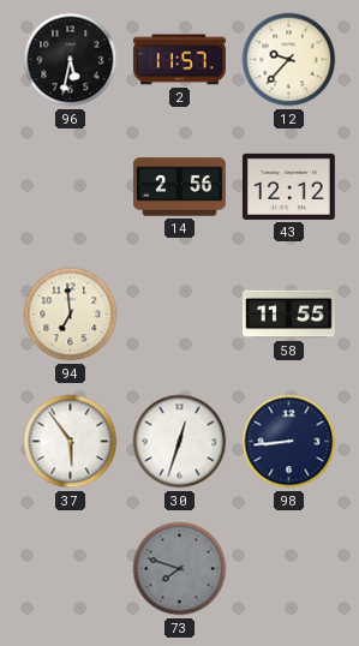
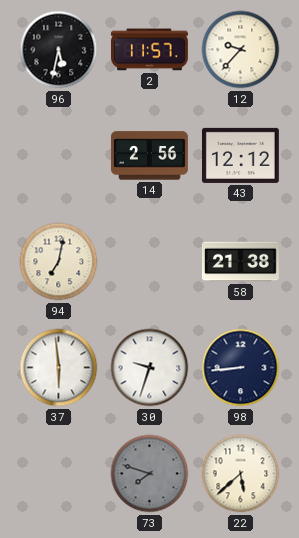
94: 6:59 -> 7:02
58: 11:55 -> 21:38
37: 5:54 -> 5:59
30: 12:33 -> 9:33
22: none -> 5:38
